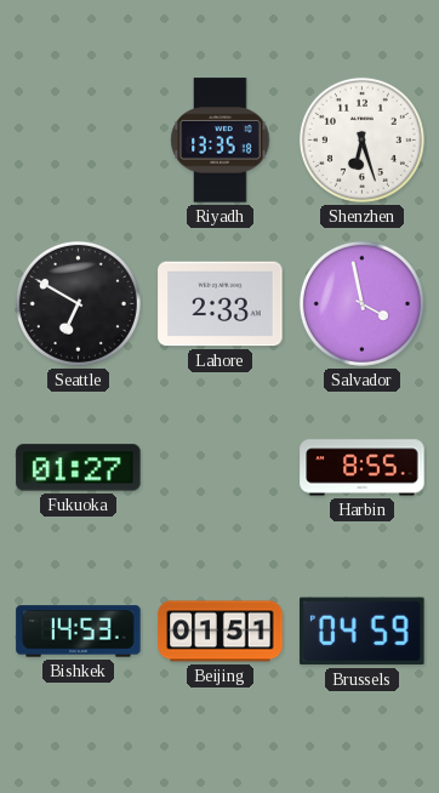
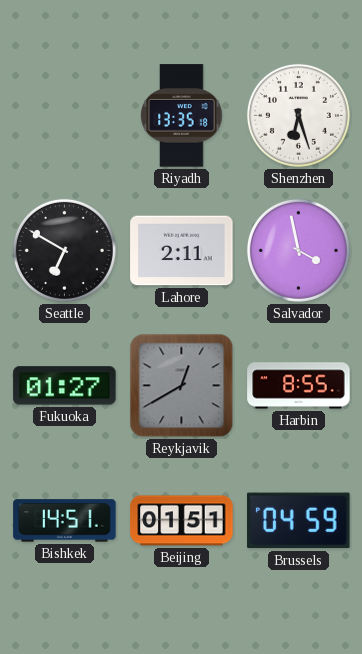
Lahore: 2:33 -> 2:11
Reykjavik: none -> 12:40
Bishkek: 14:53 -> 14:51
